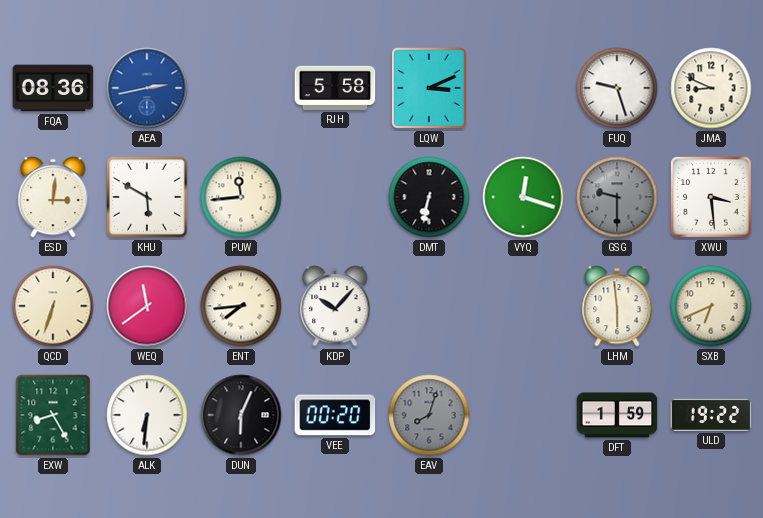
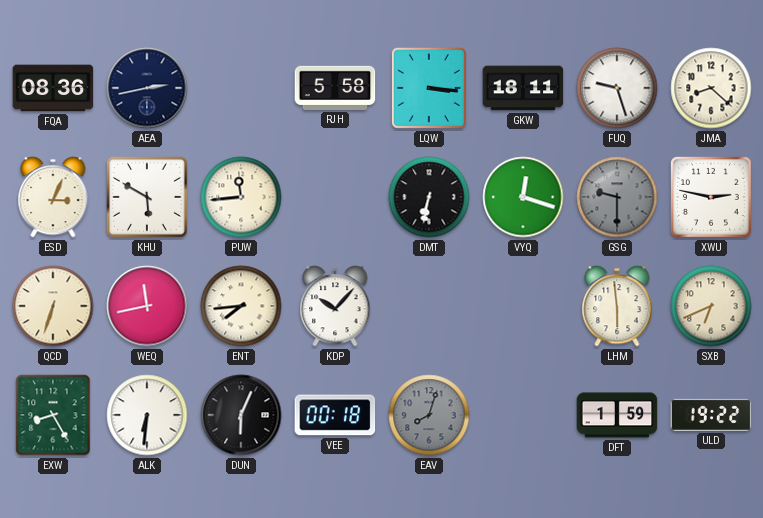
AEA dial: blue -> navy
LQW: 3:11 -> 3:16
GKW: none -> 18:11
JMA: 8:49 -> 8:22
ESD: 3:01 -> 3:04
XWU: 3:29 -> 2:47
WEQ: 11:39 -> 11:43
VEE: 00:20 -> 00:18
